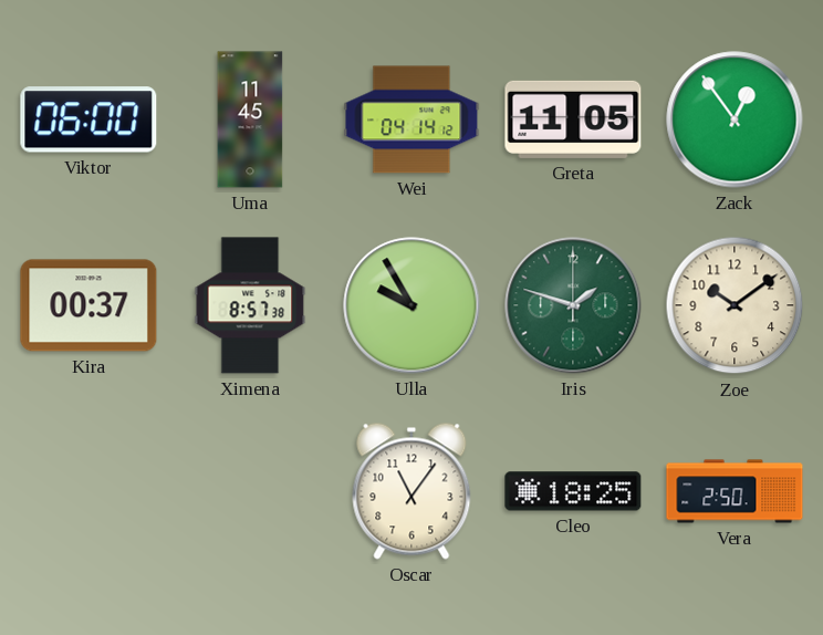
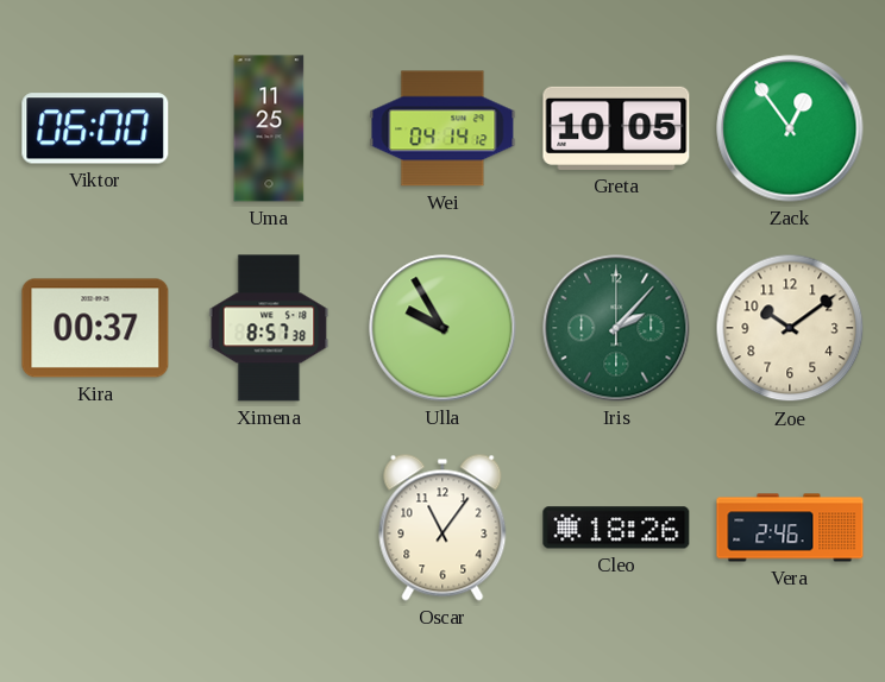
Uma: 11:45 -> 11:25
Greta: 11:05 -> 10:05
Iris: 1:48 -> 2:07
Cleo: 18:25 -> 18:26
Vera: 2:50 -> 2:46
